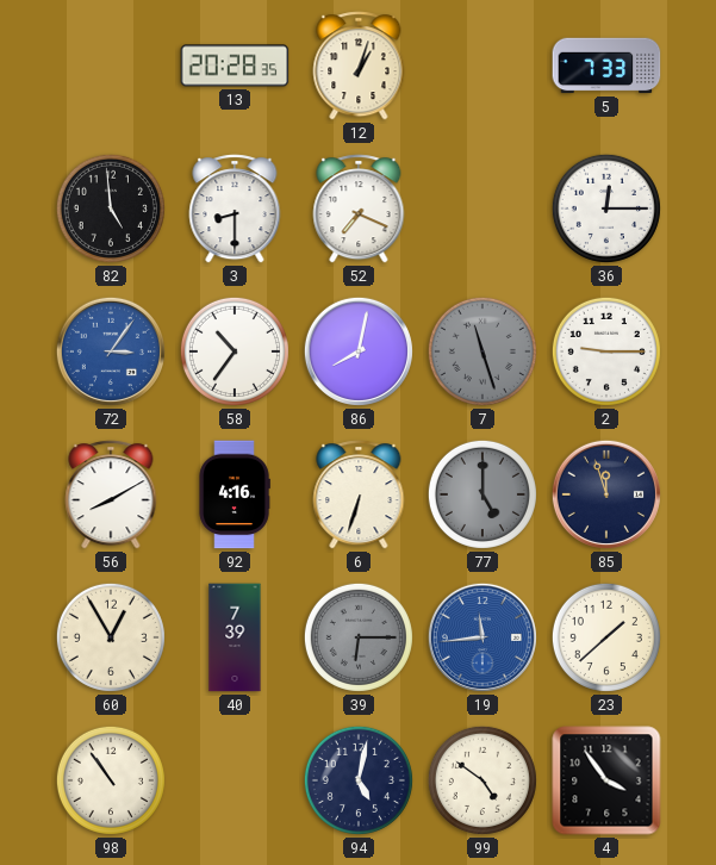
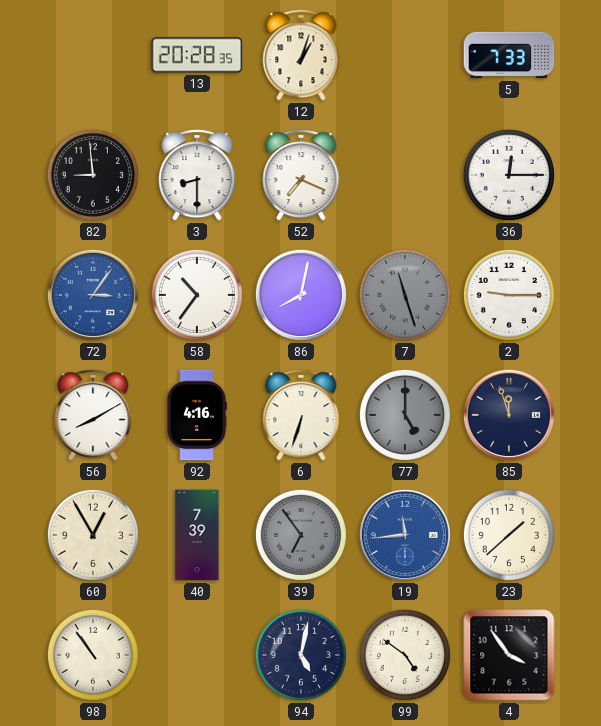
82: 4:59 -> 8:59
39: 6:15 -> 6:54
